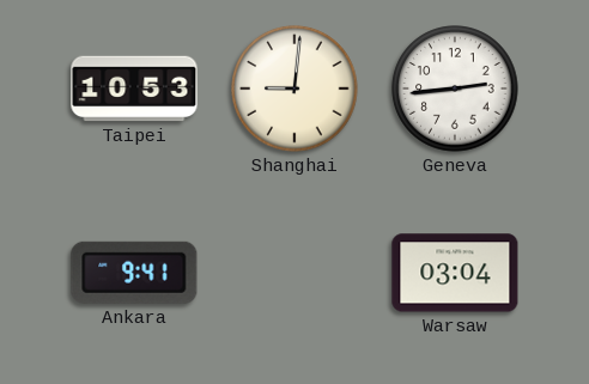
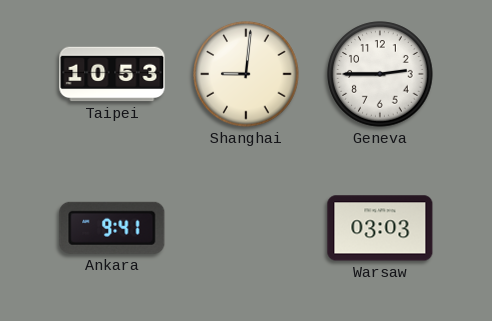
Geneva: 2:44 -> 2:45
Warsaw: 03:04 -> 03:03
